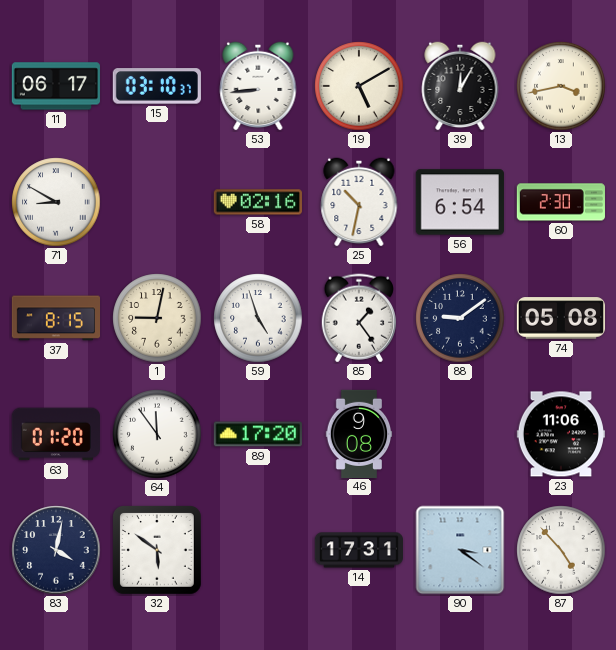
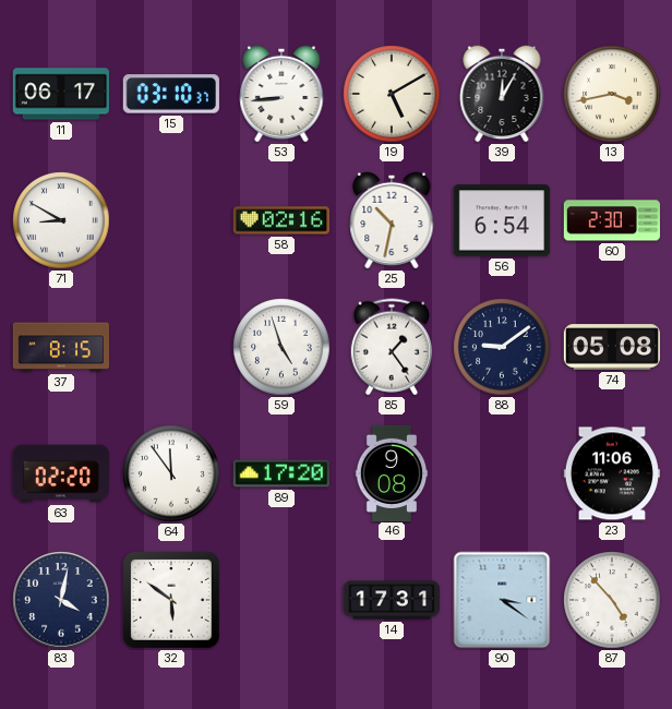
1: 9:02 -> none
63: 01:20 -> 02:20
